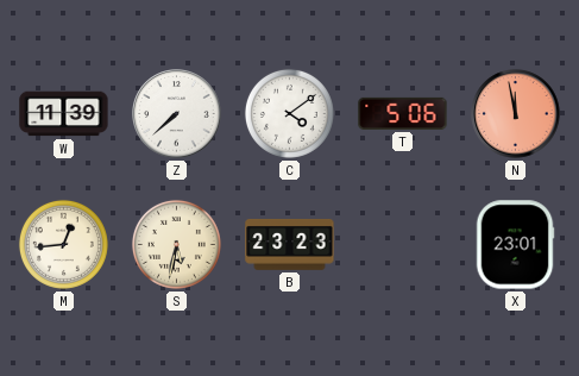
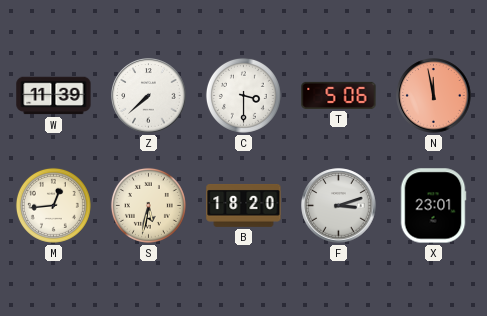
C: 4:09 -> 3:30
B: 23:23 -> 18:20
F: none -> 3:12
